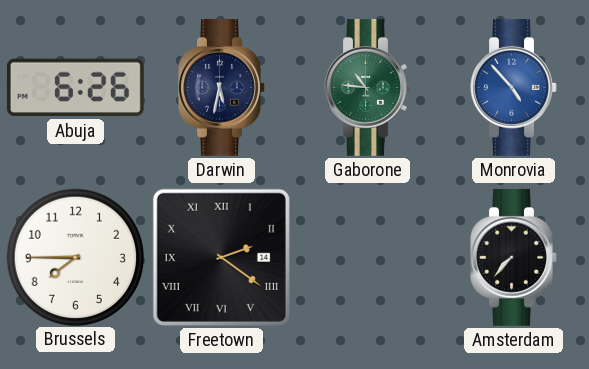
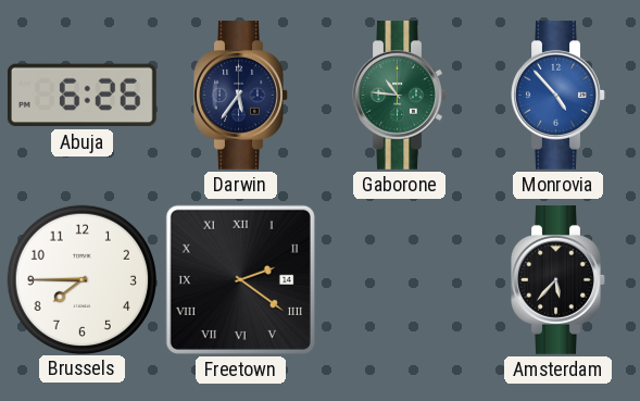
Darwin: 5:32 -> 5:36
Amsterdam: 7:37 -> 5:37
